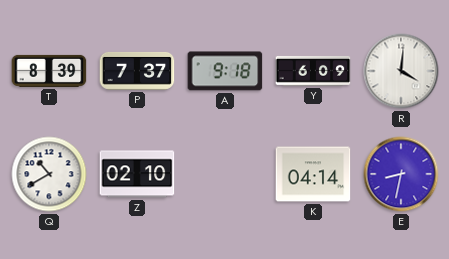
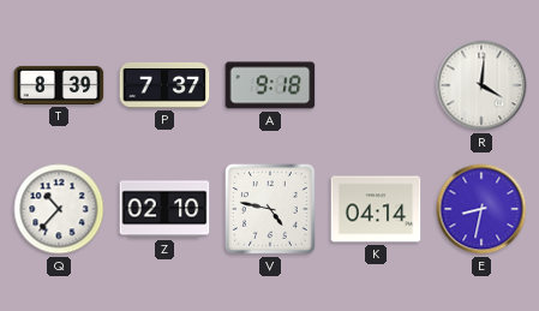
Y: 6:09 -> none
Q: 10:40 -> 10:37
V: none -> 4:47
